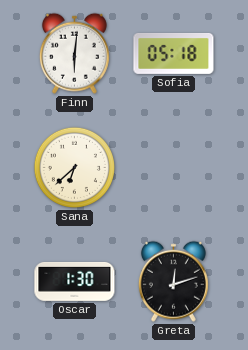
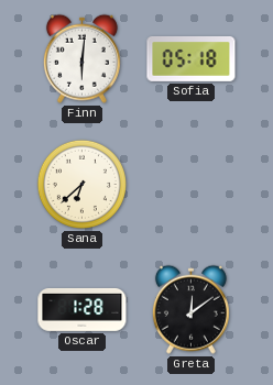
Oscar: 1:30 -> 1:28
Greta: 12:12 -> 12:09
